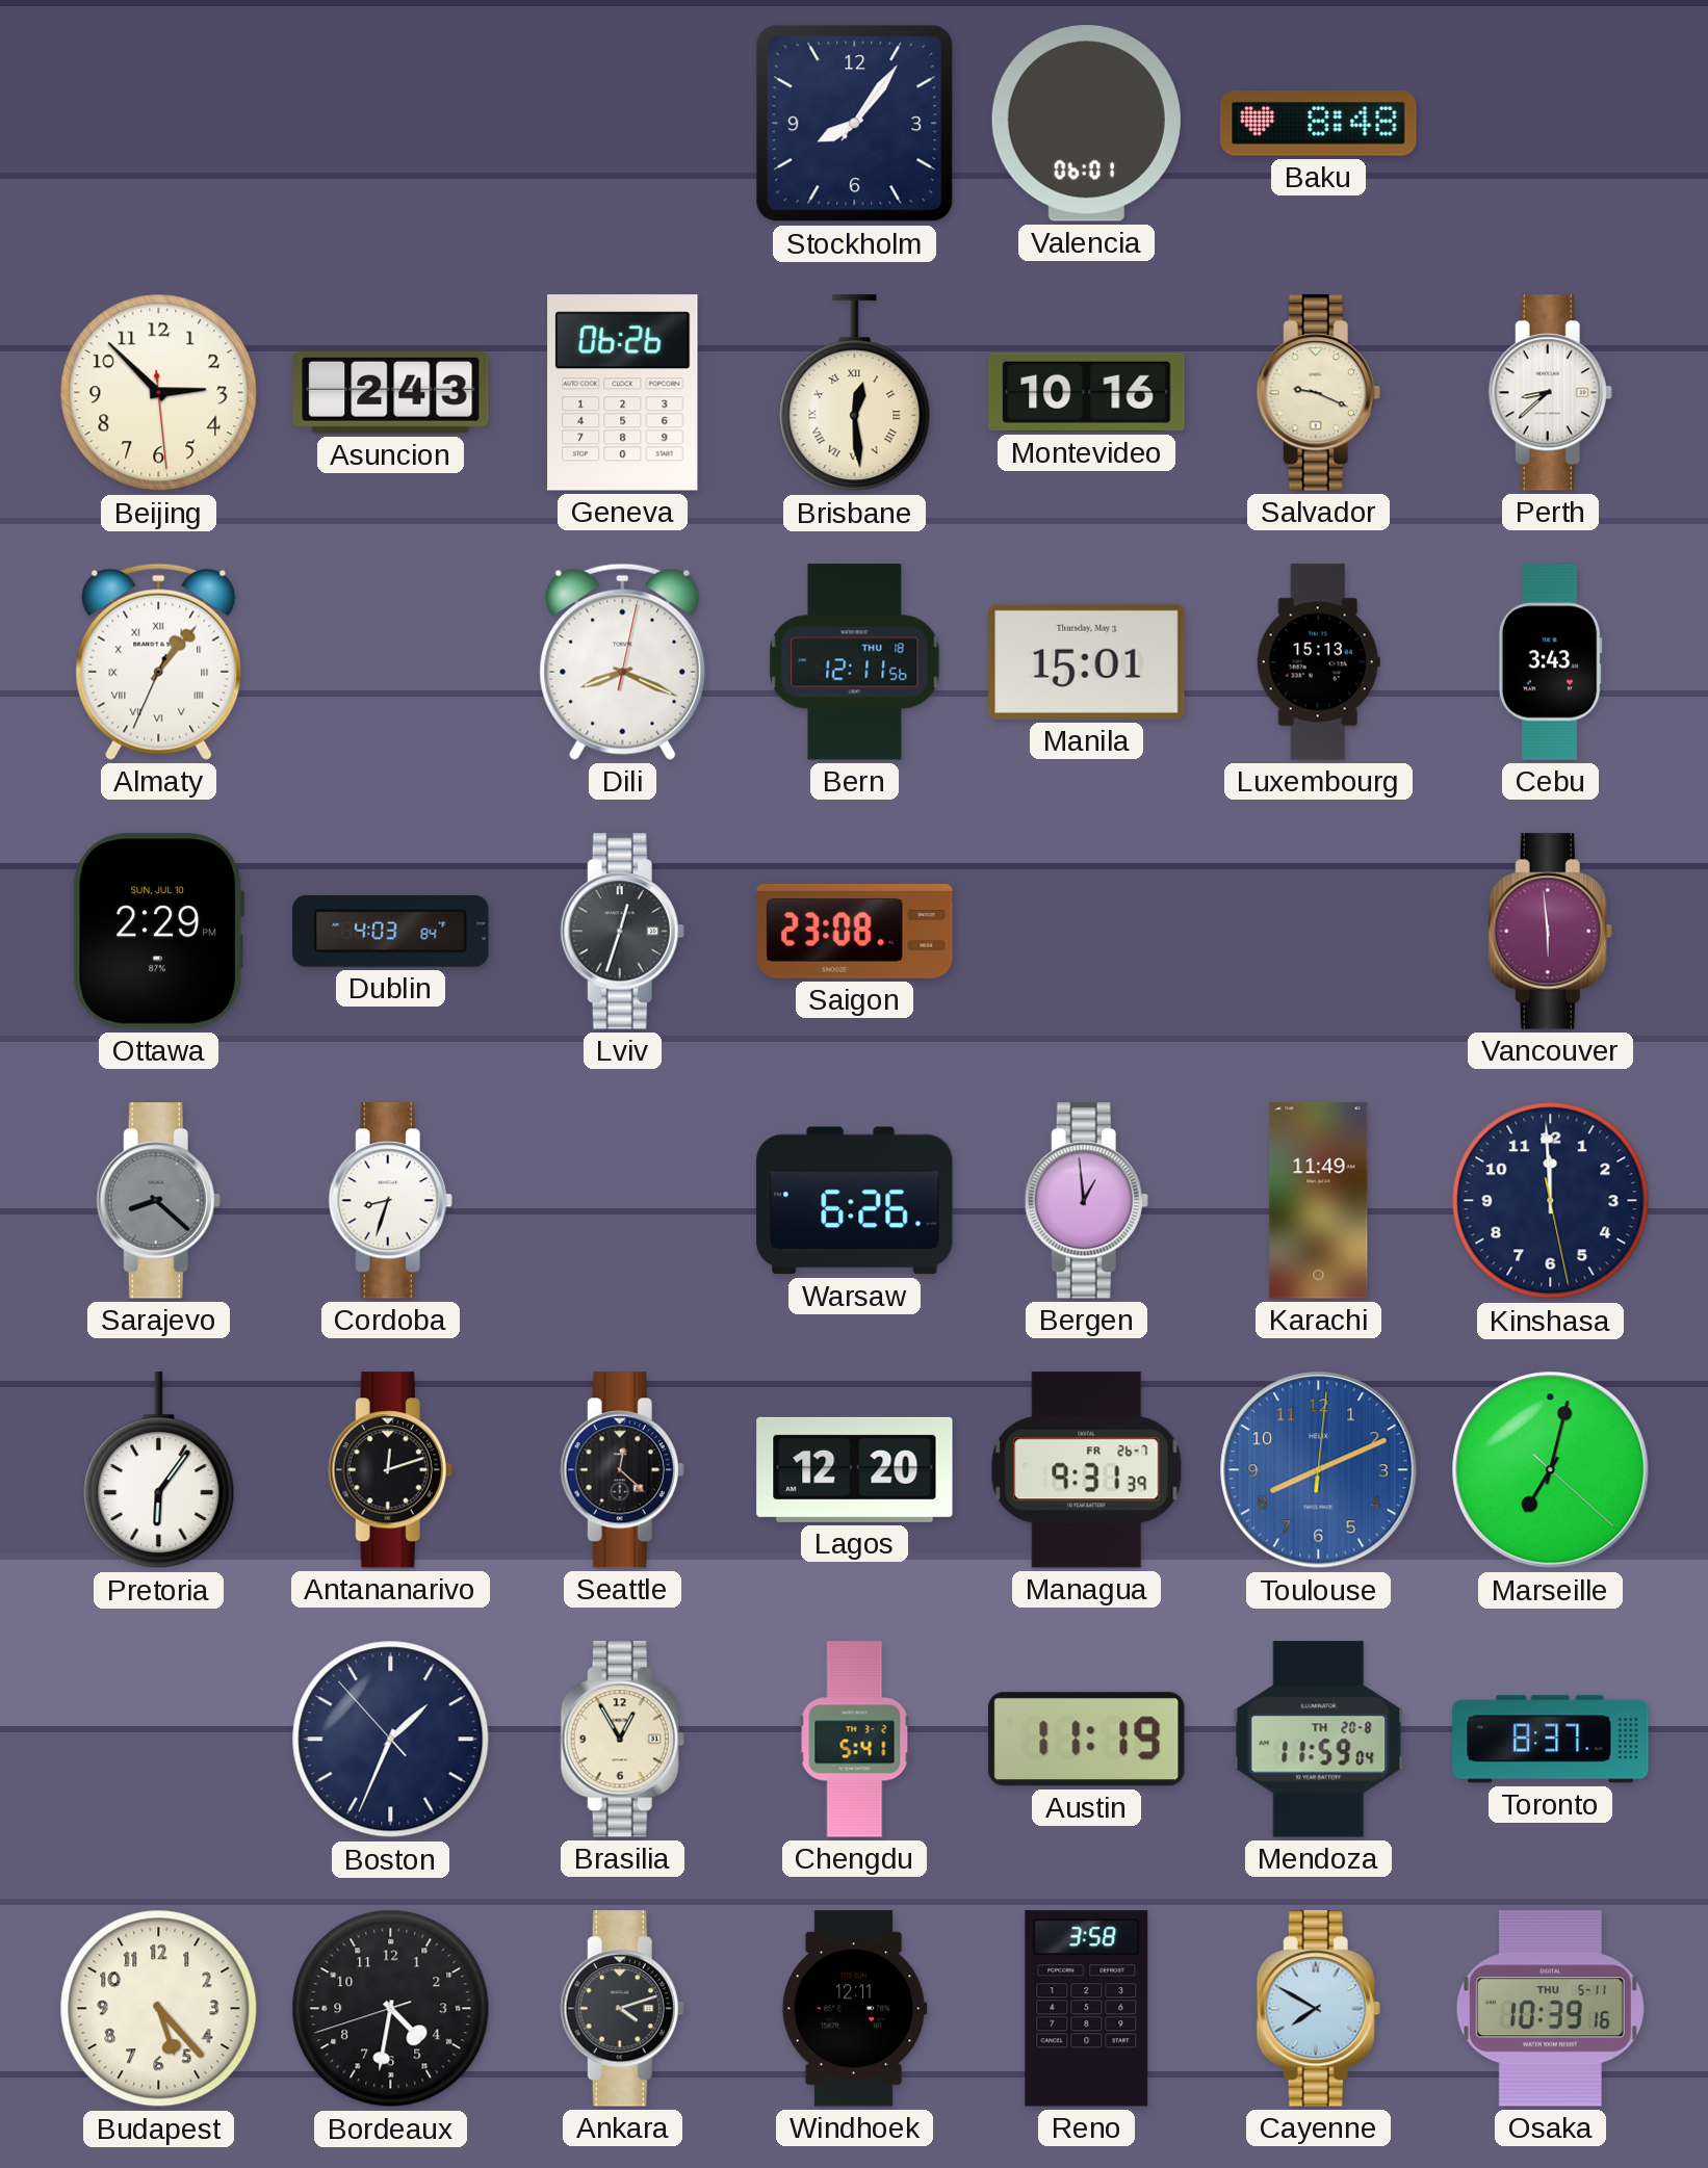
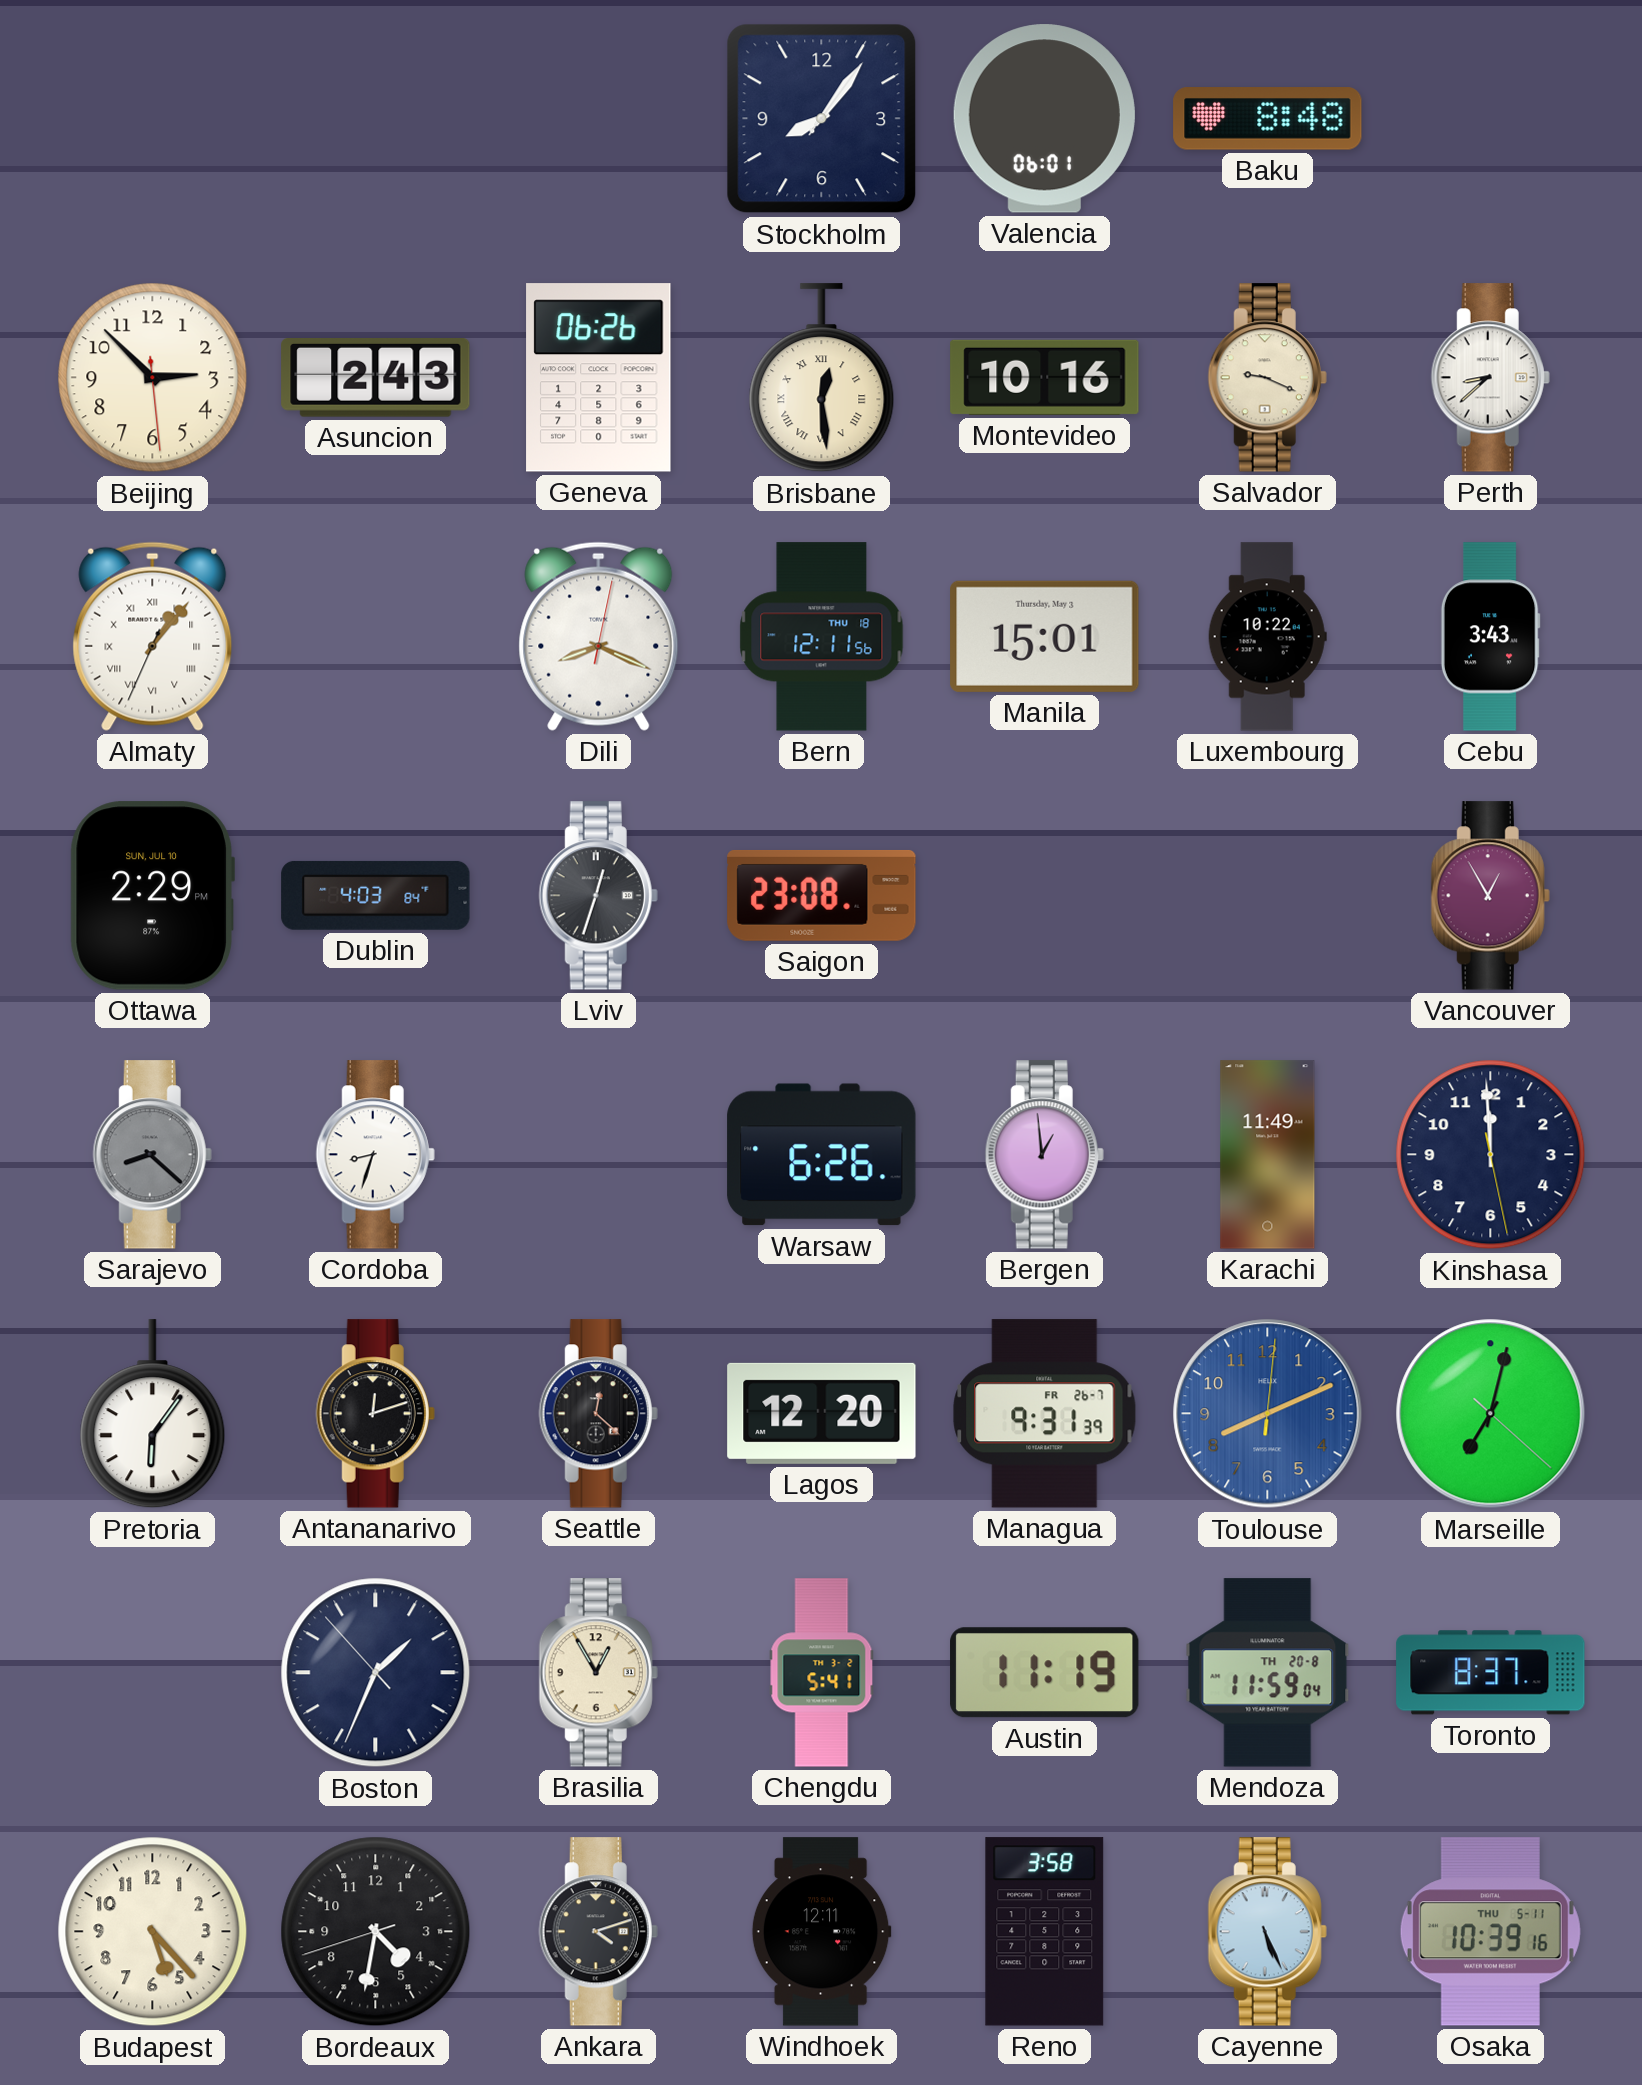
Luxembourg: 15:13 -> 10:22
Vancouver: 5:59 -> 12:55
Cayenne: 7:50 -> 5:26
